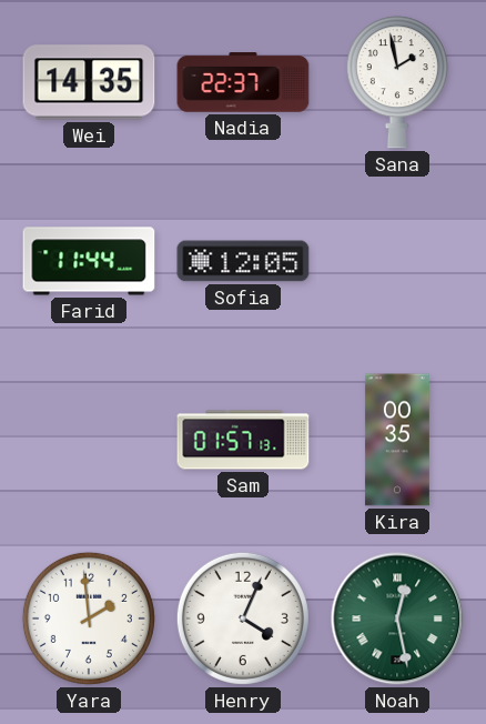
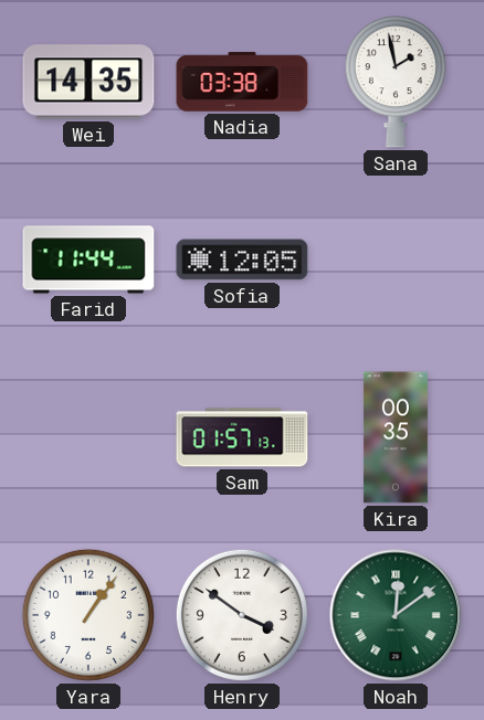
Nadia: 22:37 -> 03:38
Yara: 1:59 -> 1:06
Henry: 4:04 -> 3:51
Noah: 12:28 -> 12:09
